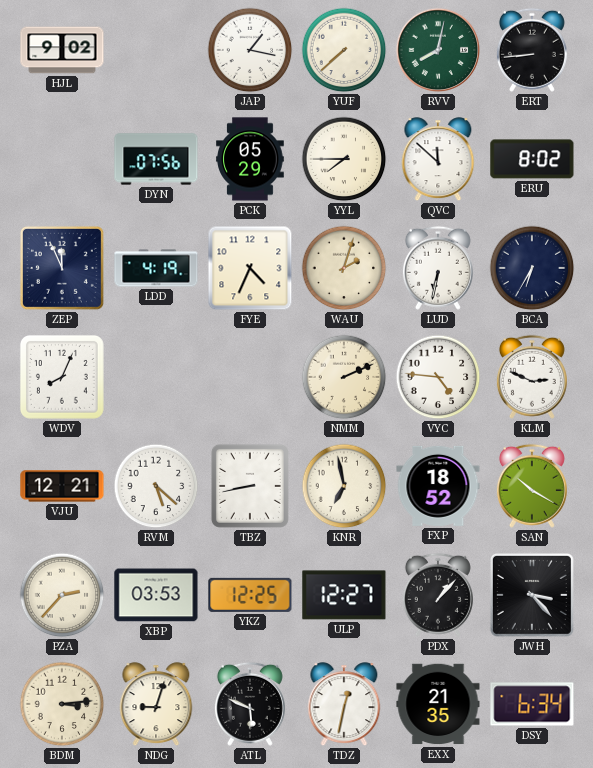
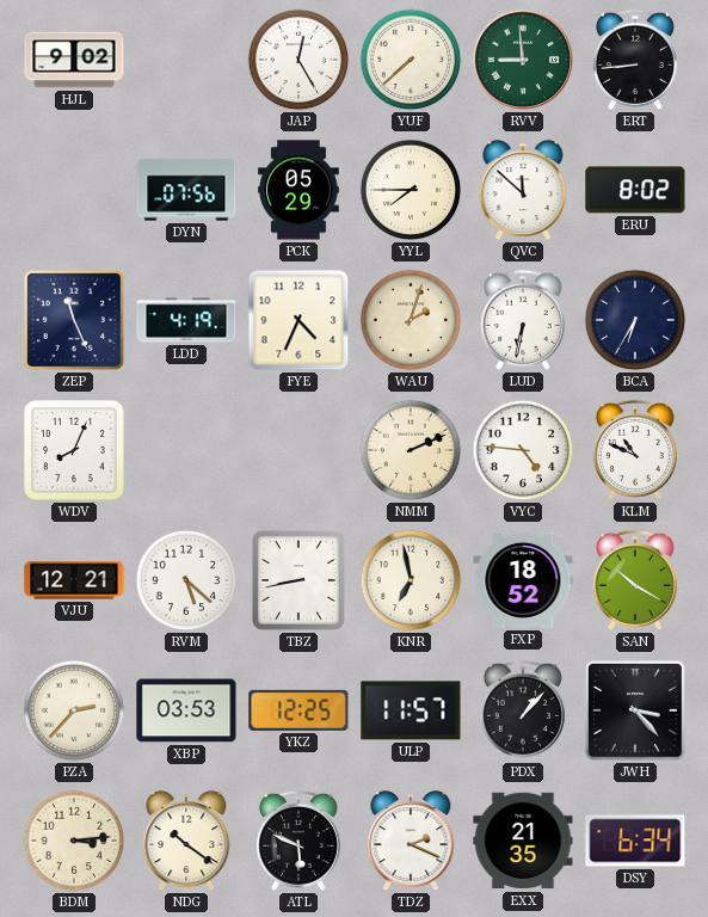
JAP: 1:17 -> 12:25
RVV: 8:02 -> 8:59
ZEP: 11:56 -> 11:26
KLM: 2:49 -> 10:49
ULP: 12:27 -> 11:57
NDG: 9:03 -> 10:21
TDZ: 12:32 -> 2:19
